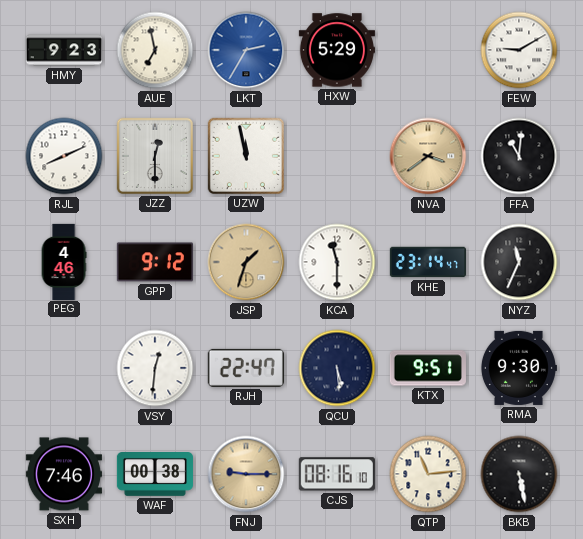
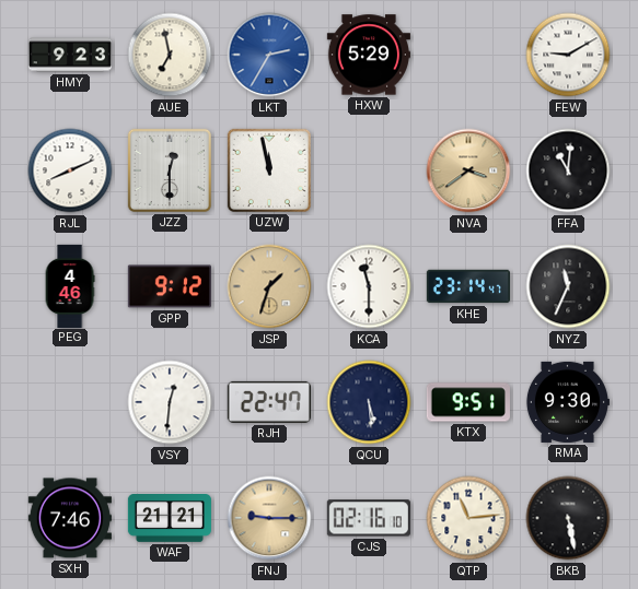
WAF: 00:38 -> 21:21
CJS: 08:16 -> 02:16
